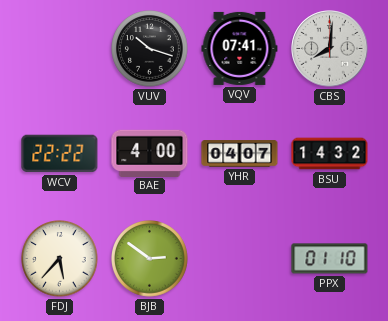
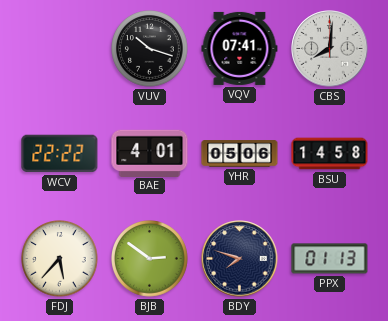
BAE: 4:00 -> 4:01
YHR: 04:07 -> 05:06
BSU: 14:32 -> 14:58
BDY: none -> 7:48
PPX: 01:10 -> 01:13
